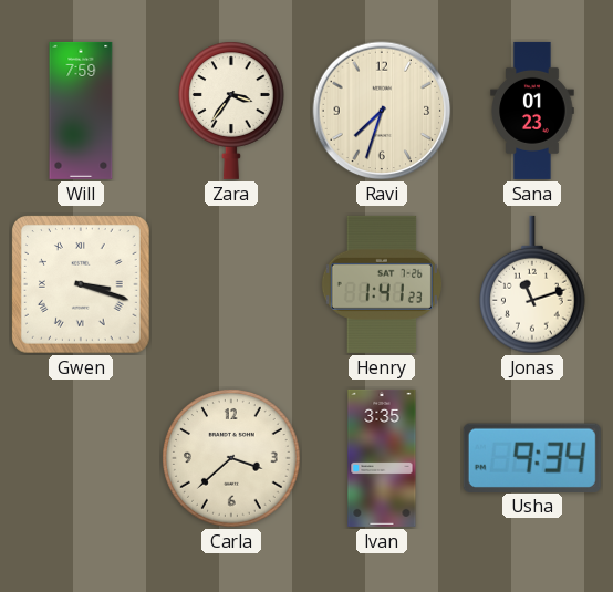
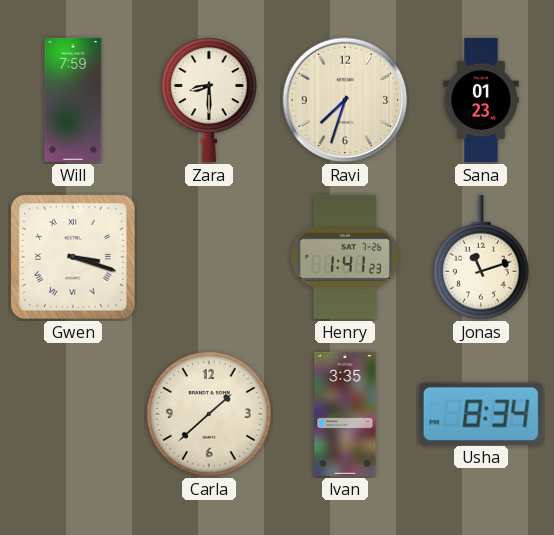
Zara: 3:36 -> 8:30
Carla: 3:38 -> 1:38
Usha: 9:34 -> 8:34
